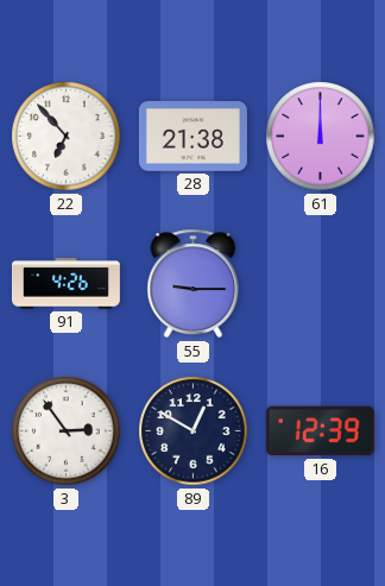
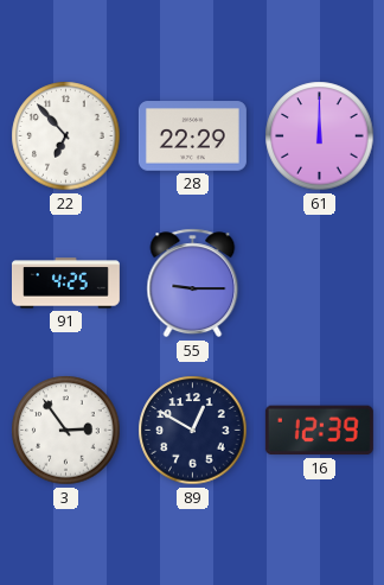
28: 21:38 -> 22:29
91: 4:26 -> 4:25
